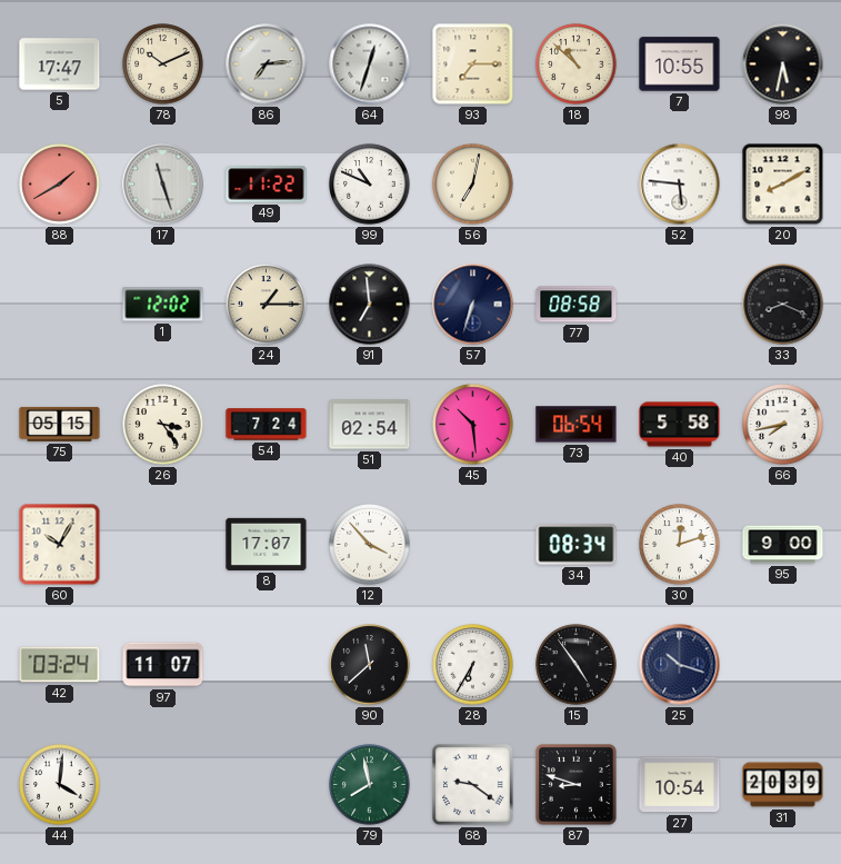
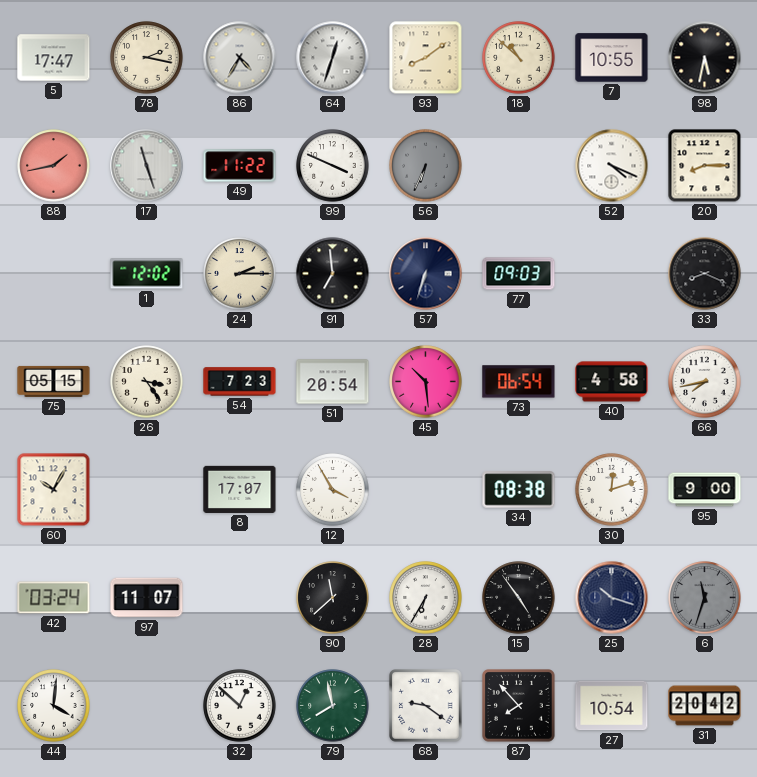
78: 10:11 -> 2:17
86: 7:14 -> 4:35
93: 7:15 -> 8:09
88: 1:40 -> 1:43
99: 10:49 -> 3:49
56: 7:02 -> 6:34
56 dial: cream -> grey
52: 5:46 -> 4:19
20: 8:10 -> 8:15
24: 1:15 -> 2:15
77: 08:58 -> 09:03
54: 7:24 -> 7:23
51: 02:54 -> 20:54
40: 5:58 -> 4:58
12: 3:53 -> 3:55
34: 08:34 -> 08:38
6: none -> 11:33
32: none -> 12:52
87: 8:48 -> 7:53
31: 20:39 -> 20:42
